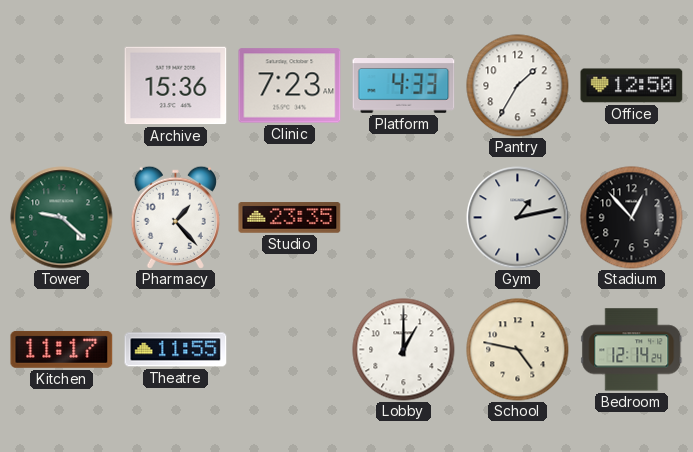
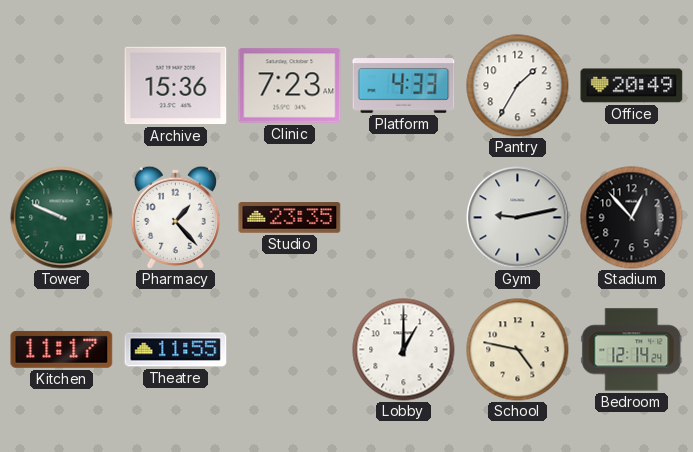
Office: 12:50 -> 20:49
Tower: 9:22 -> 9:49
Gym: 1:13 -> 9:13
